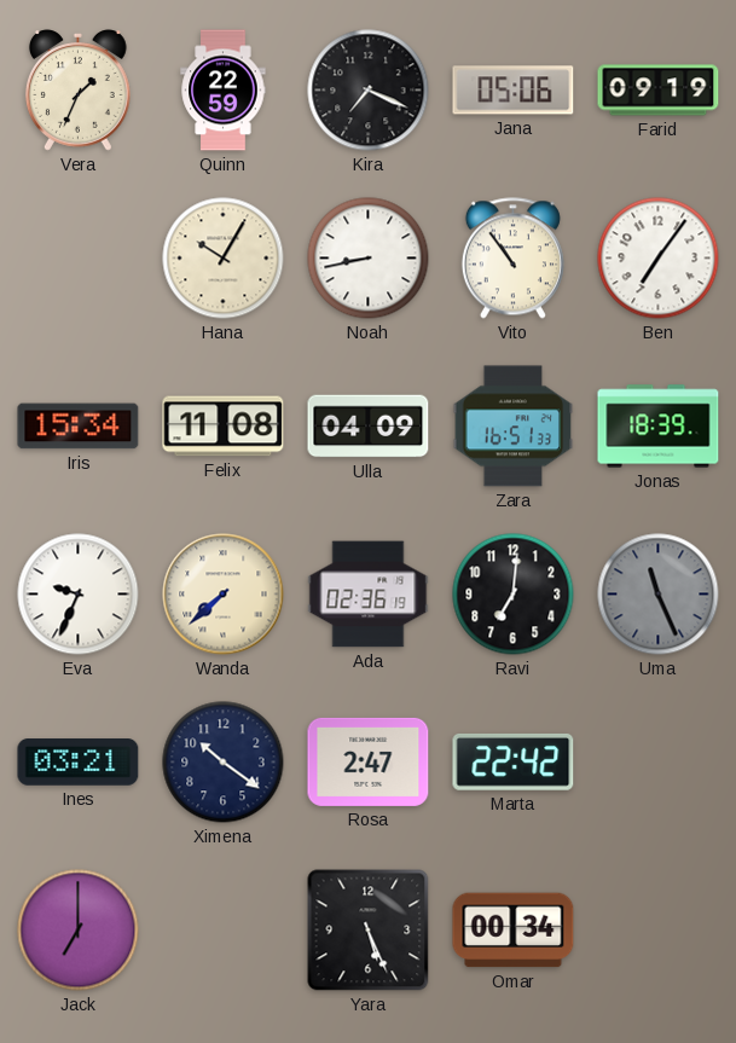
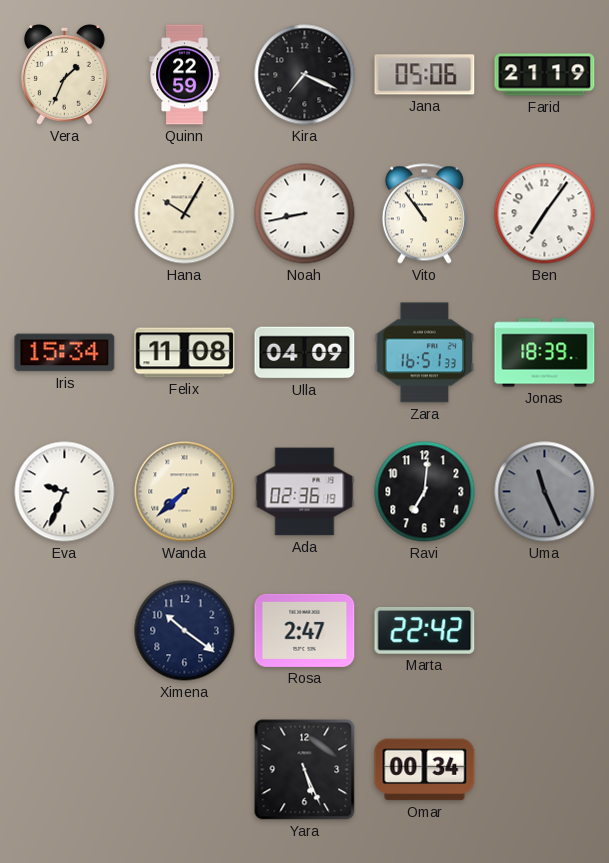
Farid: 09:19 -> 21:19
Ines: 03:21 -> none
Jack: 7:00 -> none
